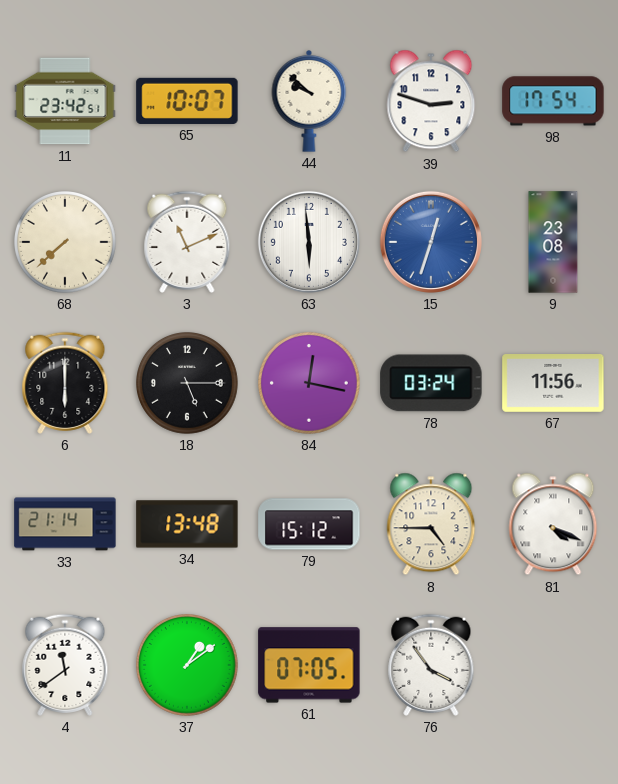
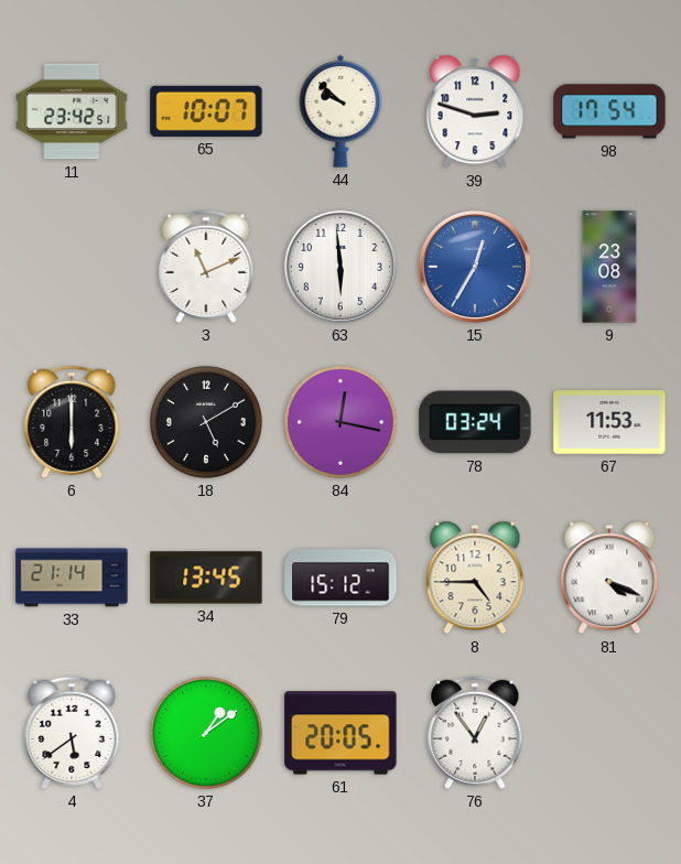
68: 7:38 -> none
15: 12:33 -> 12:35
18: 5:15 -> 5:10
67: 11:56 -> 11:53
34: 13:48 -> 13:45
4: 11:39 -> 5:39
61: 07:05 -> 20:05
76: 3:54 -> 12:54
